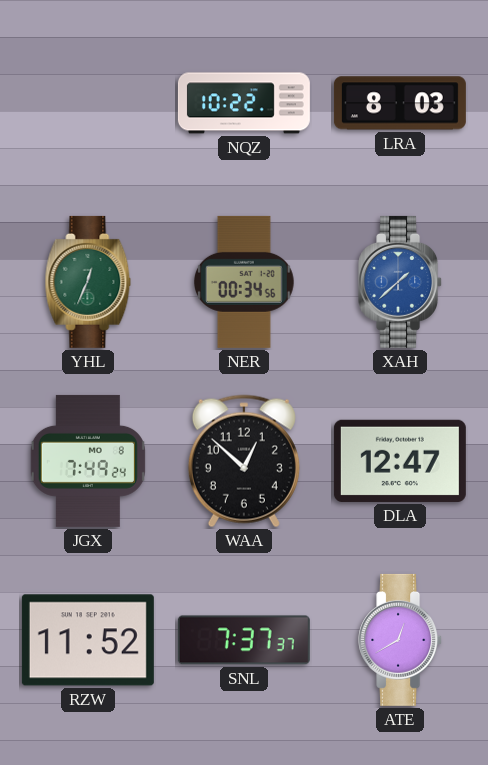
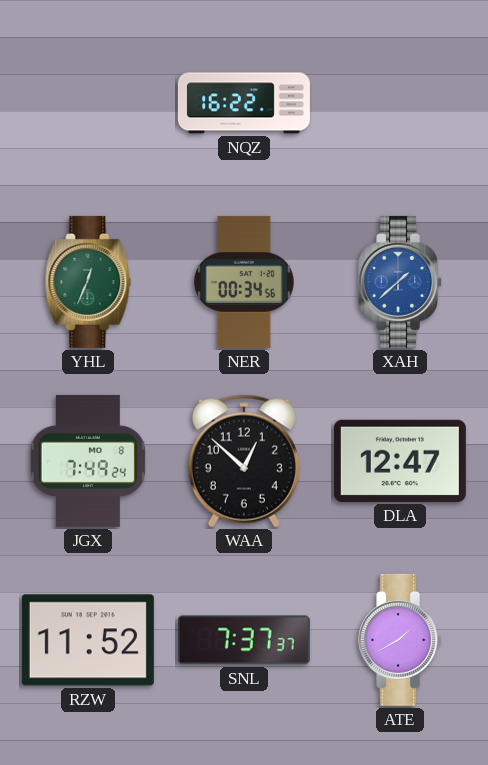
NQZ: 10:22 -> 16:22
LRA: 8:03 -> none
ATE: 12:40 -> 1:40
